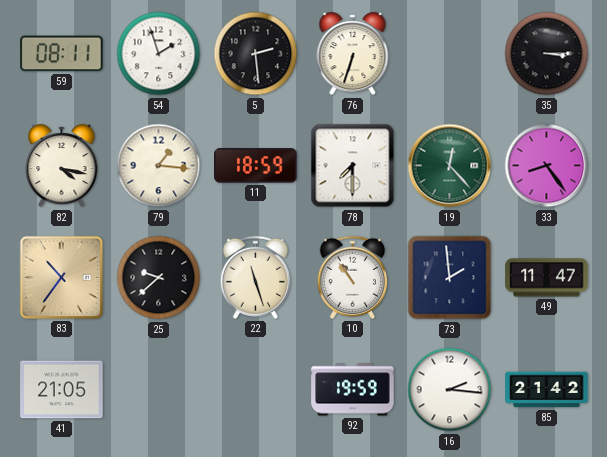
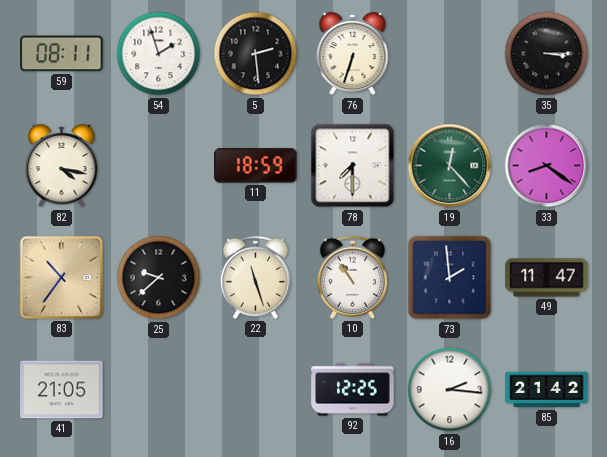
79: 1:16 -> none
33: 8:24 -> 8:21
92: 19:59 -> 12:25
